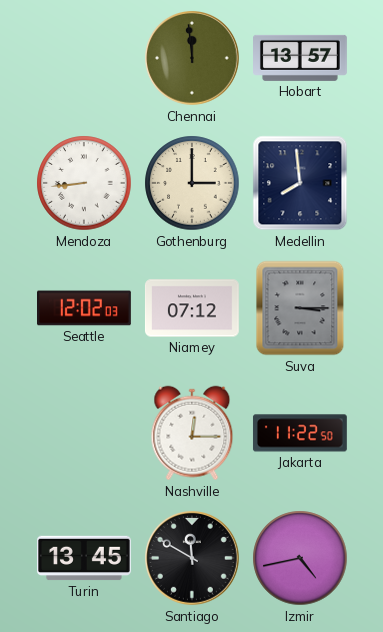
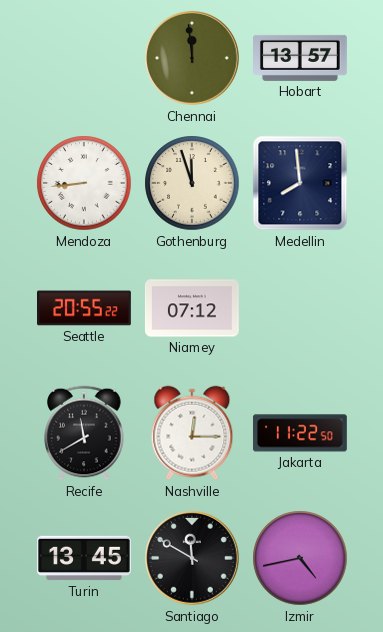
Gothenburg: 3:00 -> 11:57
Seattle: 12:02 -> 20:55
Suva: 3:15 -> none
Recife: none -> 11:40
